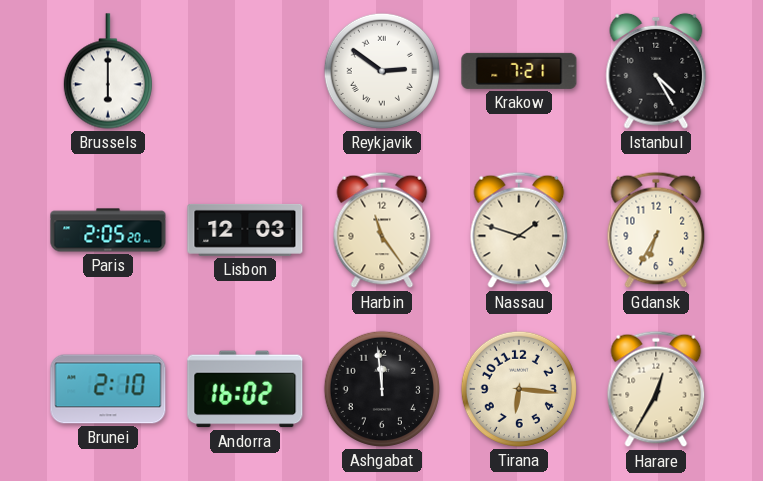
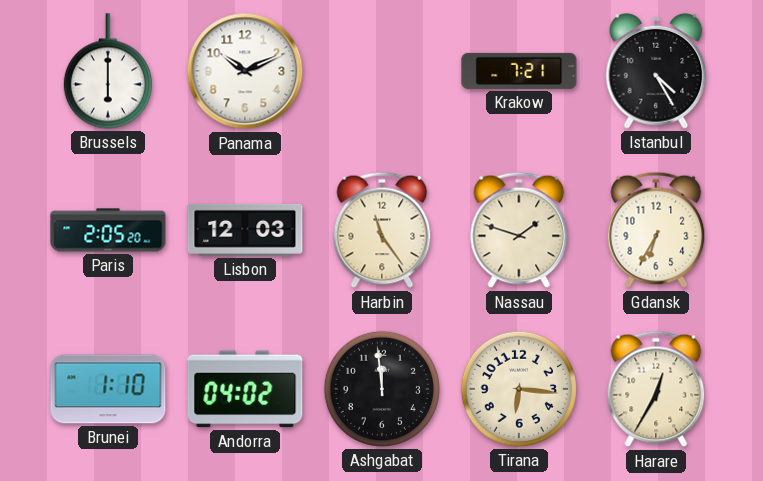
Panama: none -> 10:11
Reykjavik: 2:51 -> none
Brunei: 2:10 -> 1:10
Andorra: 16:02 -> 04:02
